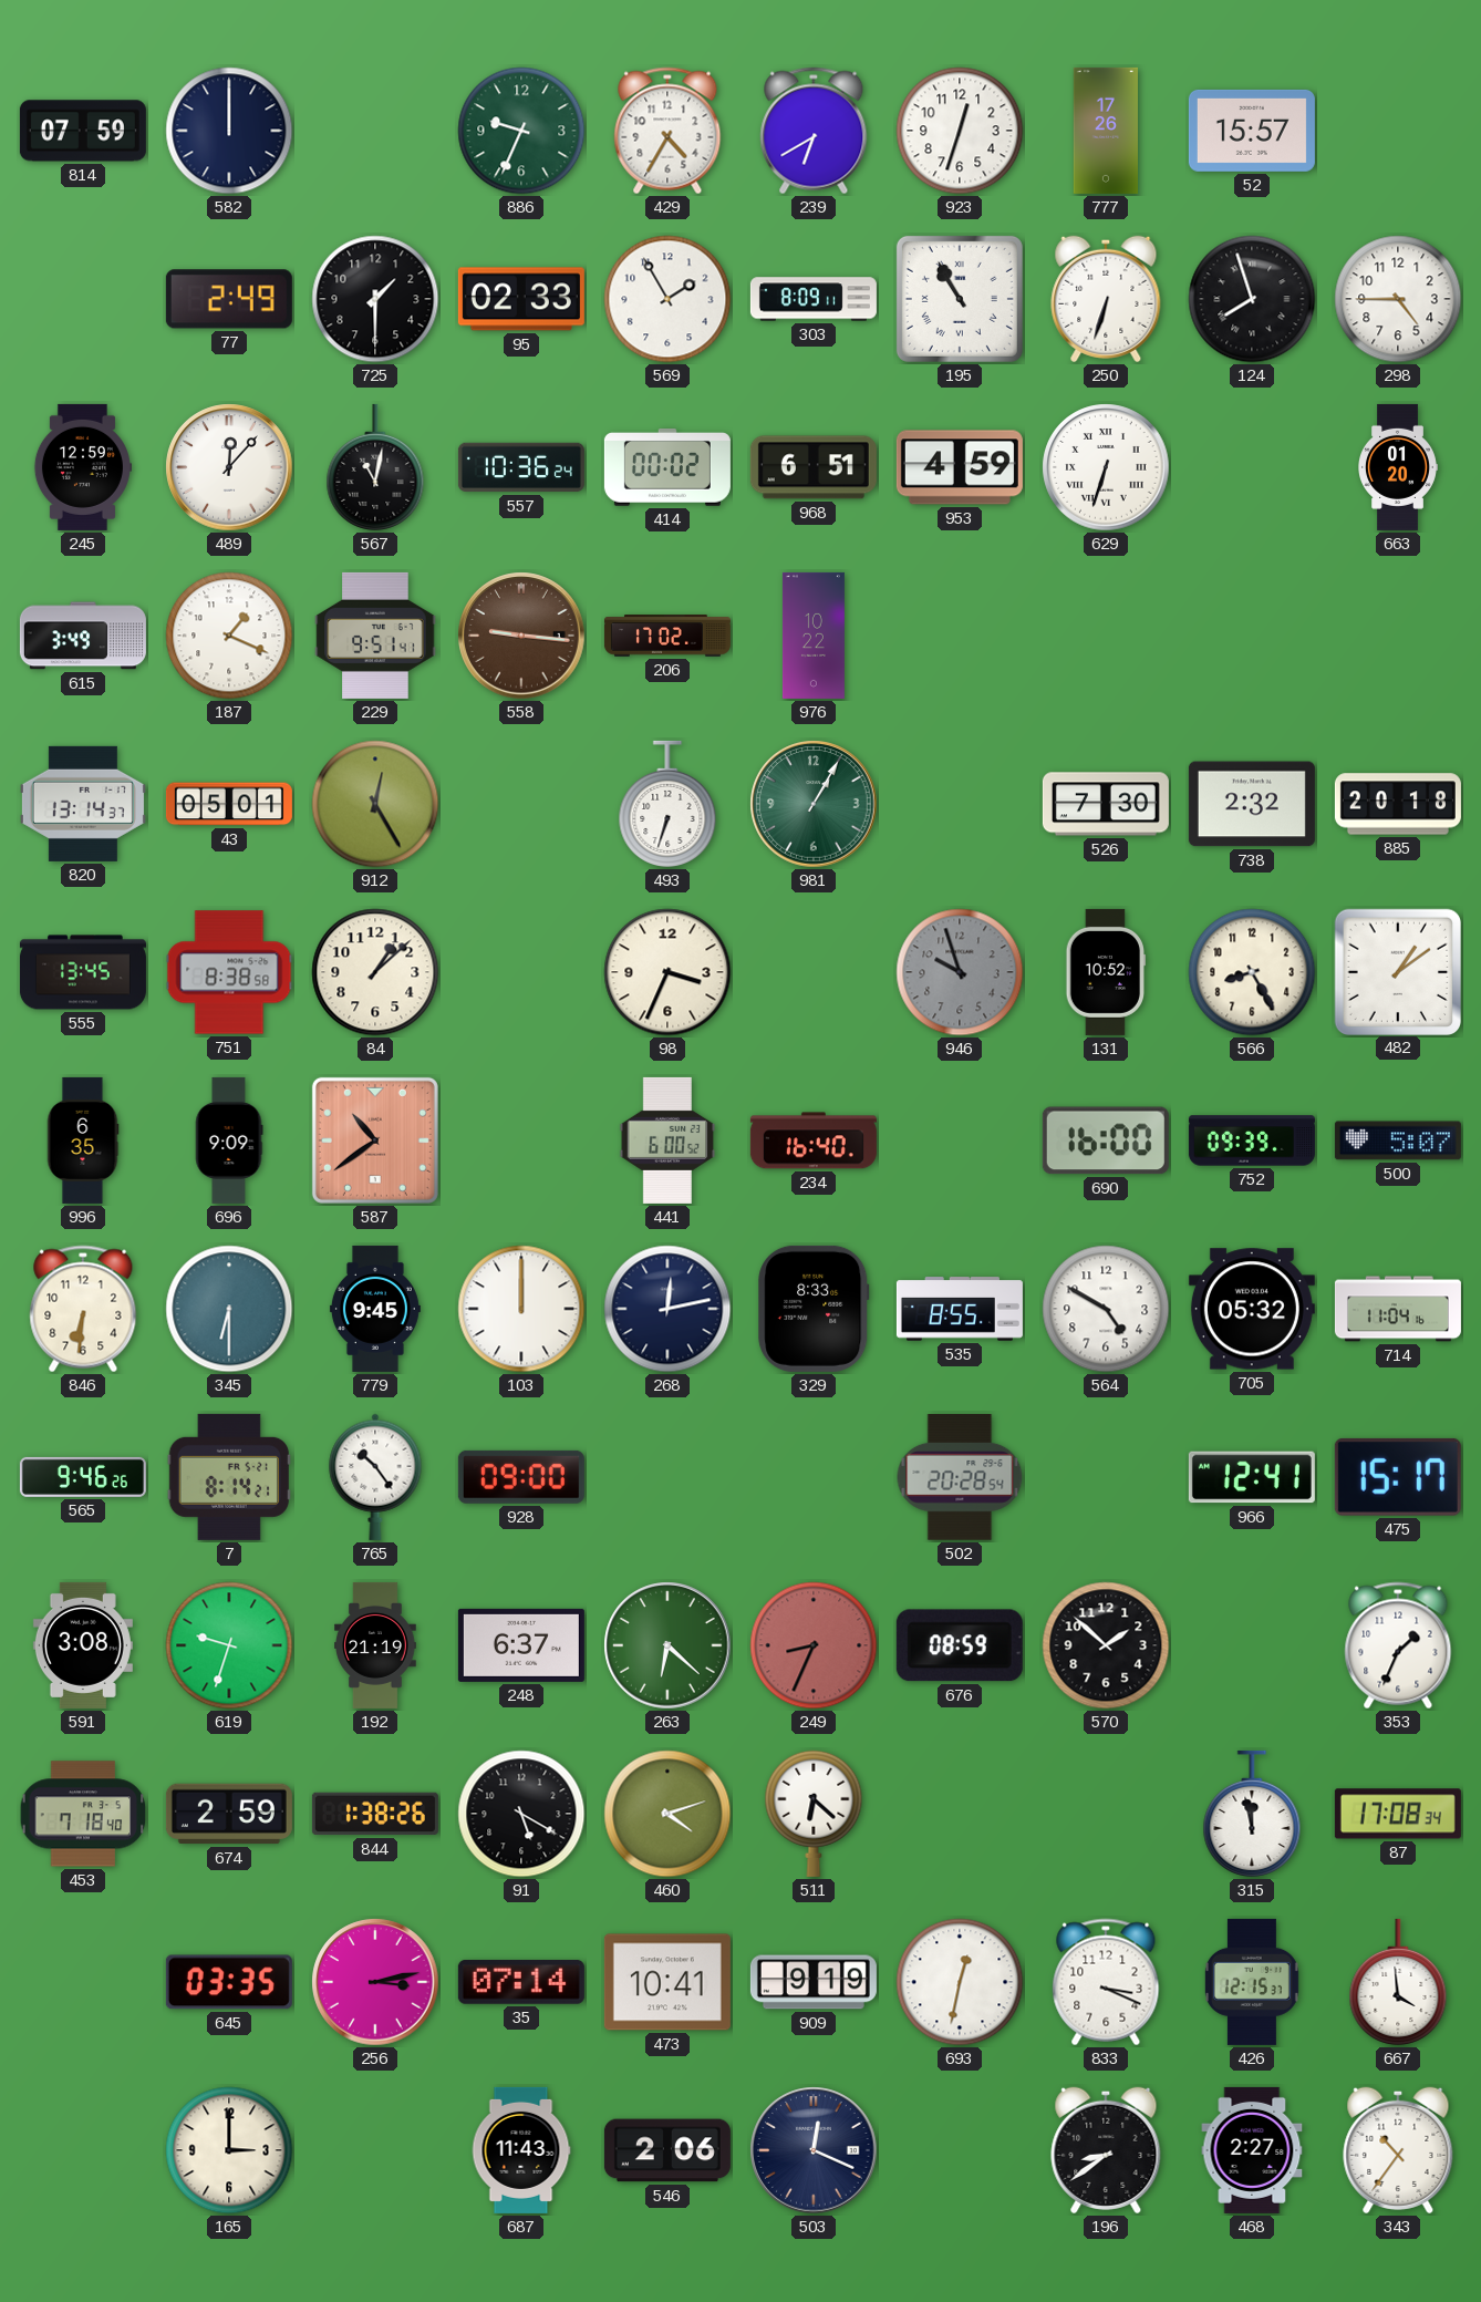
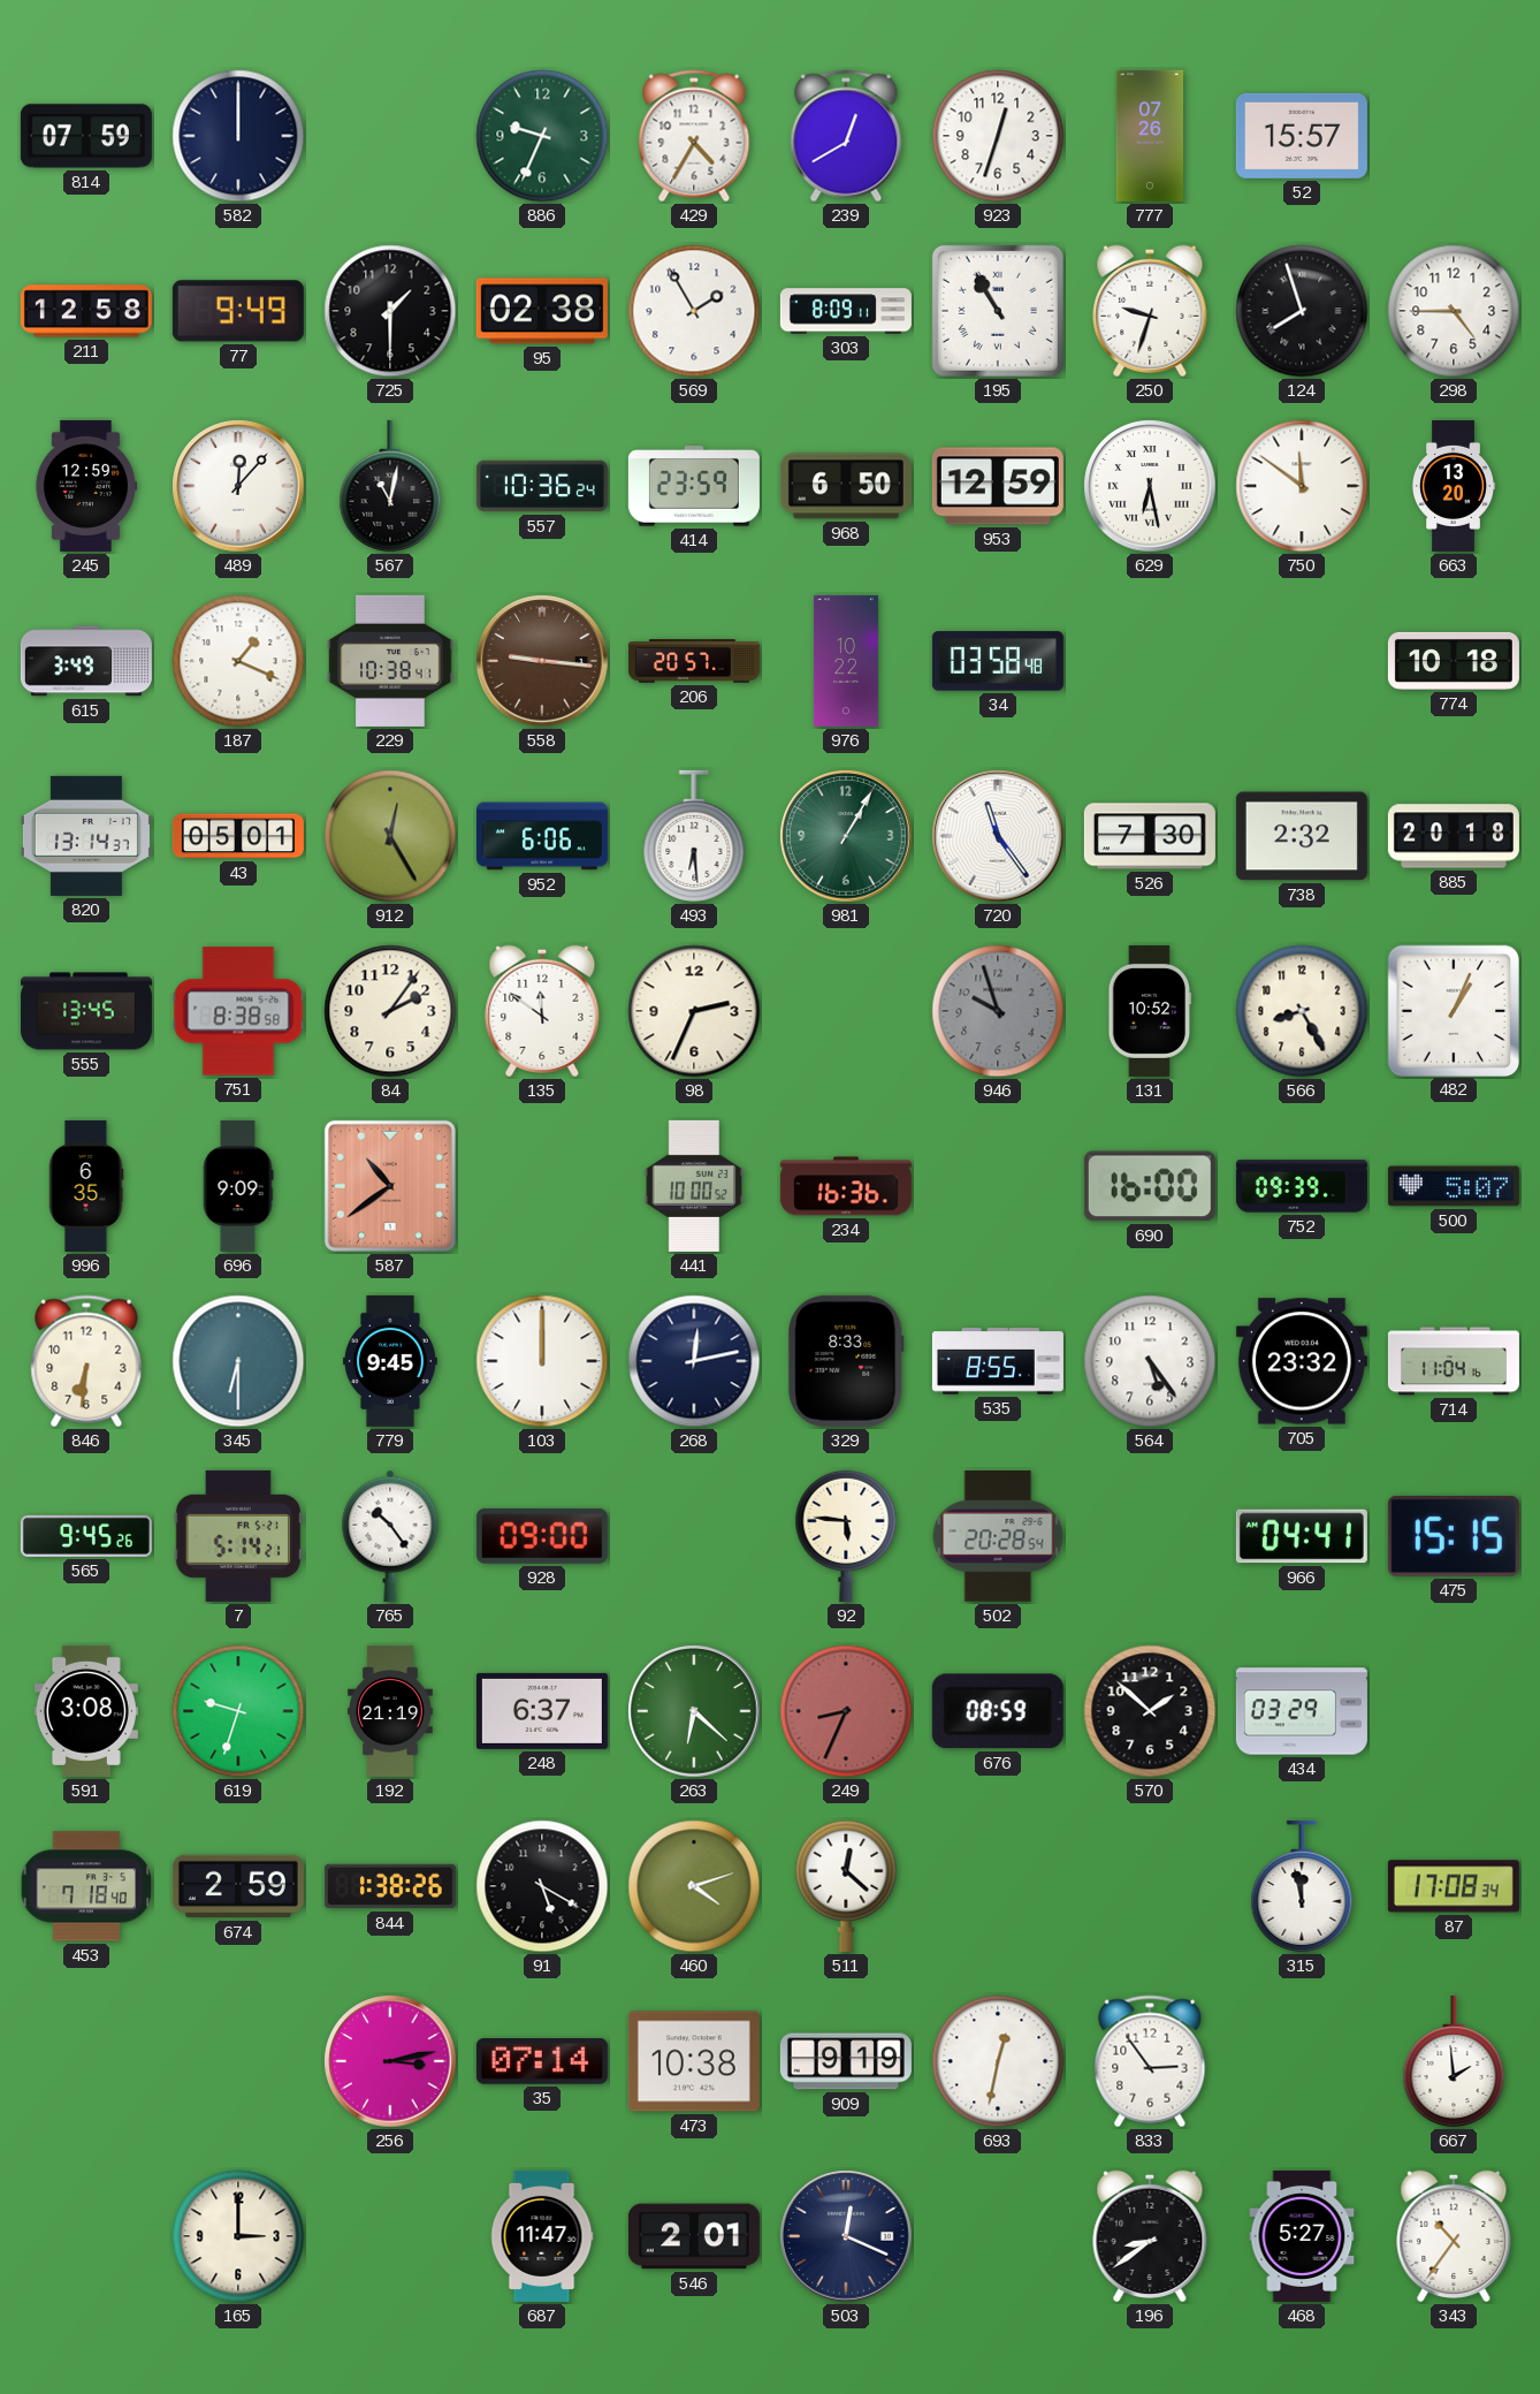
239: 6:40 -> 12:40
777: 17:26 -> 07:26
211: none -> 12:58
77: 2:49 -> 9:49
95: 02:33 -> 02:38
250: 6:33 -> 9:33
414: 00:02 -> 23:59
968: 6:51 -> 6:50
953: 4:59 -> 12:59
629: 6:33 -> 6:28
750: none -> 11:51
663: 01:20 -> 13:20
229: 9:51 -> 10:38
206: 17:02 -> 20:57
34: none -> 03:58
774: none -> 10:18
952: none -> 6:06
493: 6:33 -> 6:29
720: none -> 11:24
84: 1:08 -> 2:06
135: none -> 11:51
98: 3:34 -> 2:34
482: 1:09 -> 1:04
441: 6:00 -> 10:00
234: 16:40 -> 16:36
564: 4:50 -> 5:24
705: 05:32 -> 23:32
565: 9:46 -> 9:45
7: 8:14 -> 5:14
92: none -> 5:46
966: 12:41 -> 04:41
475: 15:17 -> 15:15
434: none -> 03:29
353: 1:34 -> none
511: 6:22 -> 12:22
645: 03:35 -> none
473: 10:41 -> 10:38
833: 3:19 -> 2:54
426: 12:15 -> none
667: 3:59 -> 1:59
687: 11:43 -> 11:47
546: 2:06 -> 2:01
468: 2:27 -> 5:27
